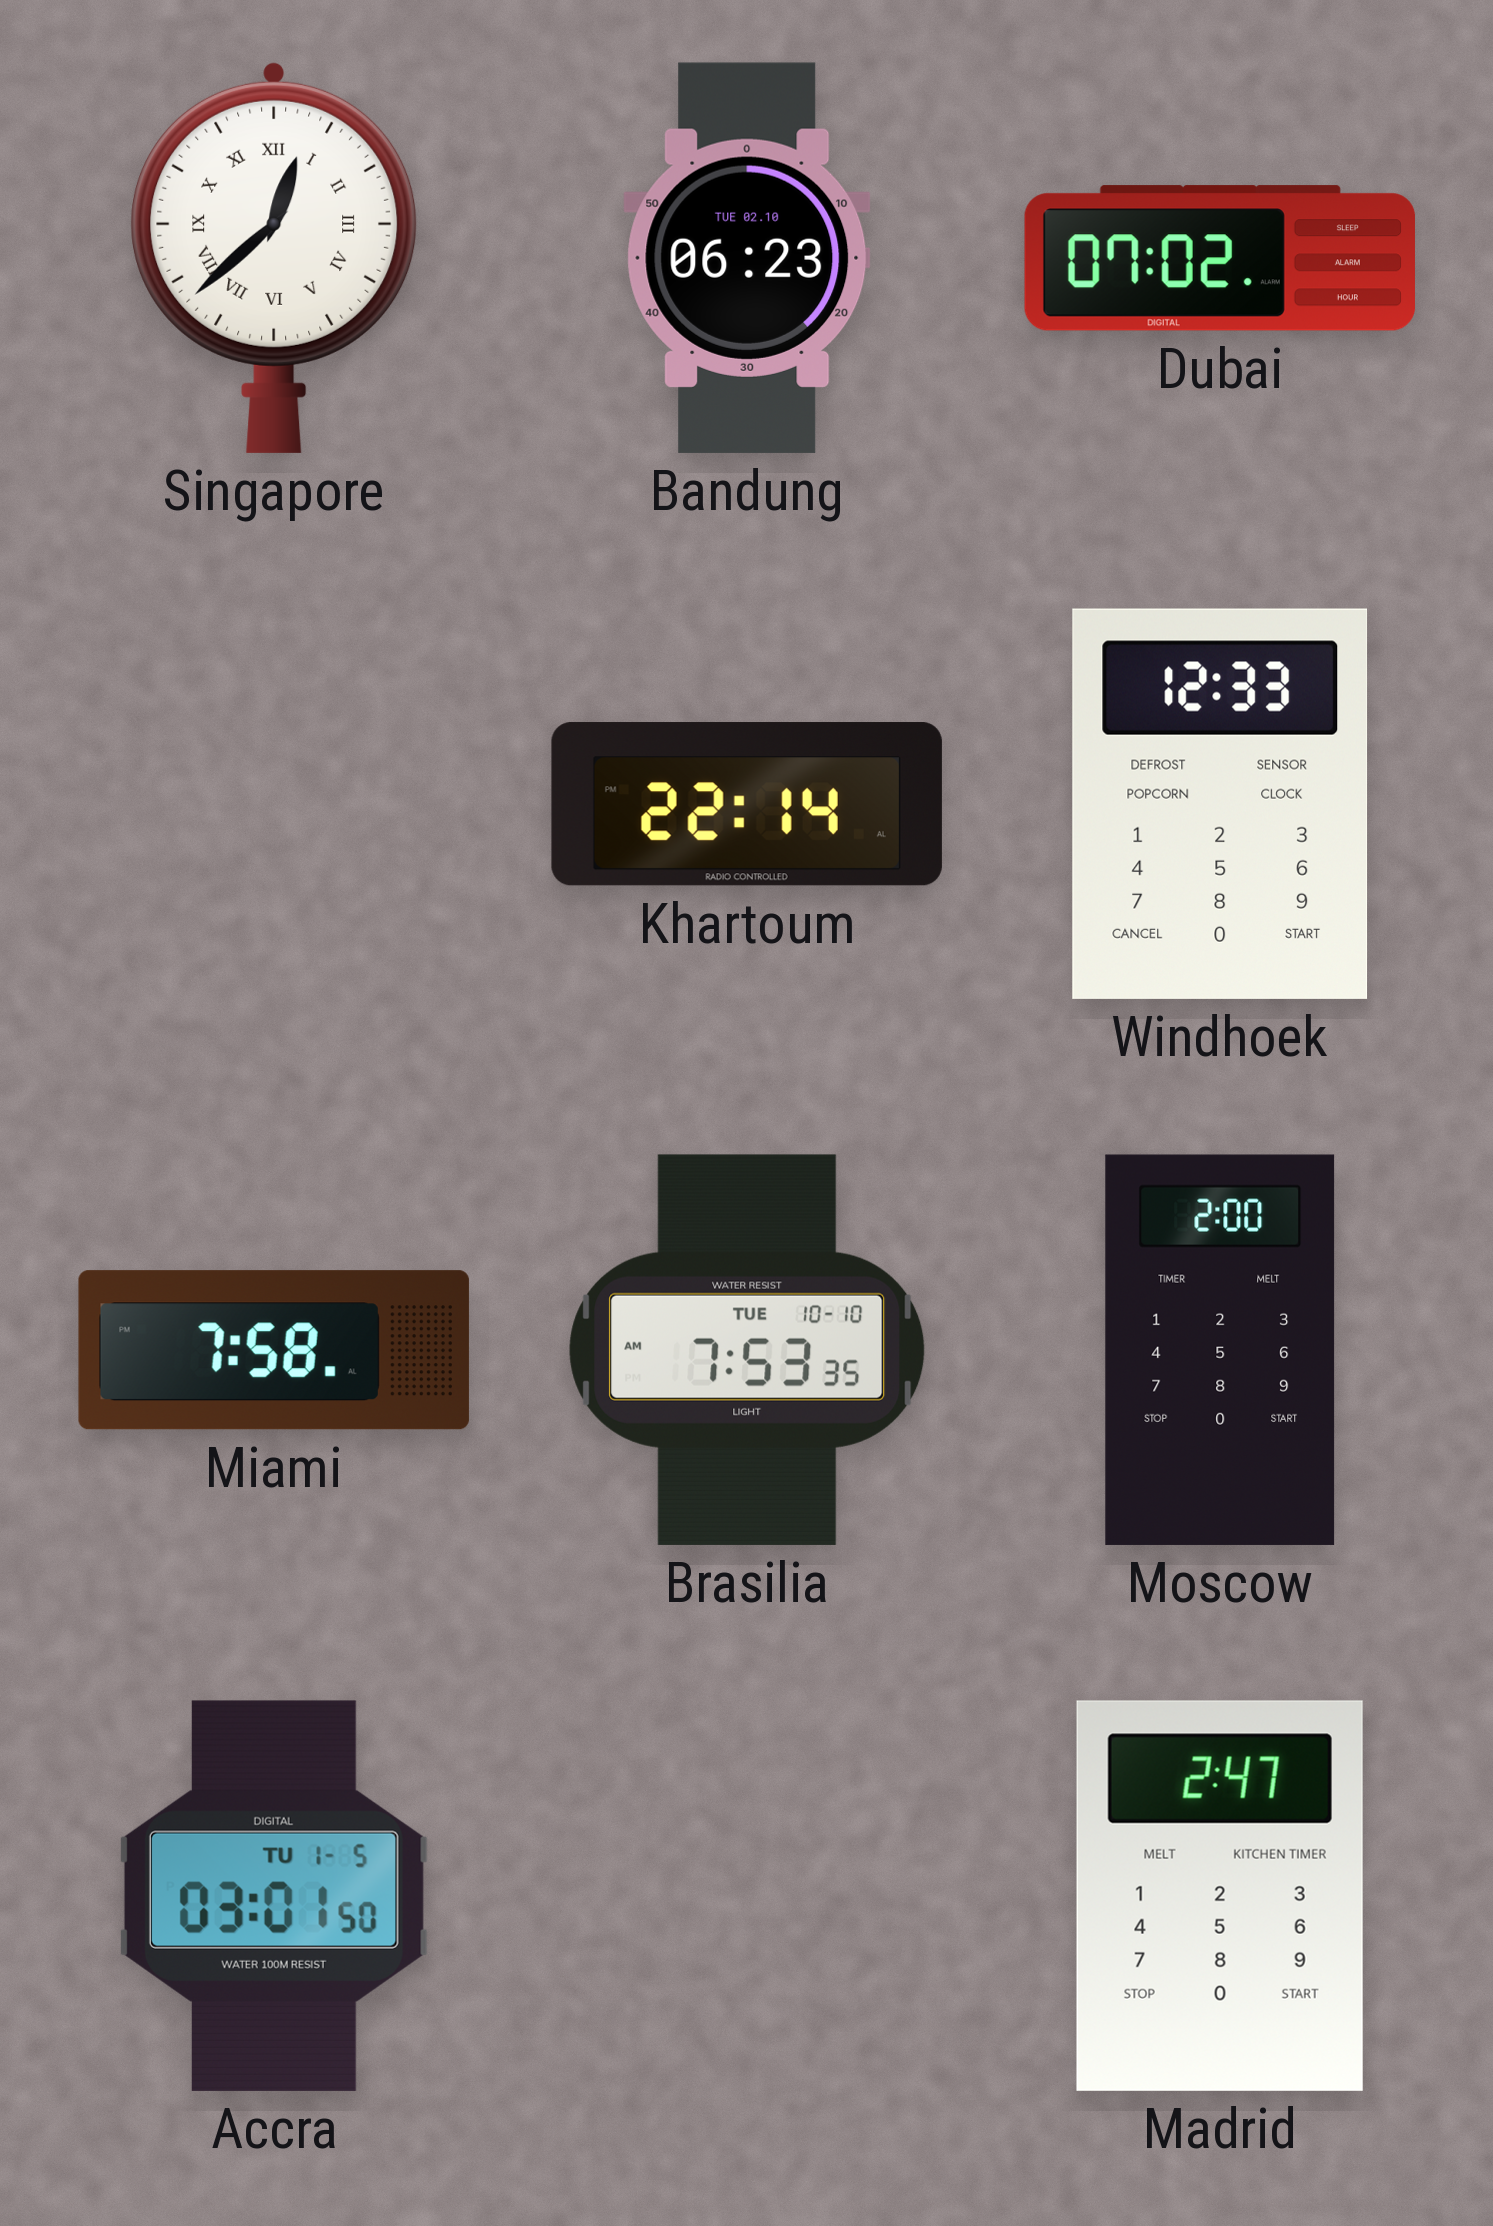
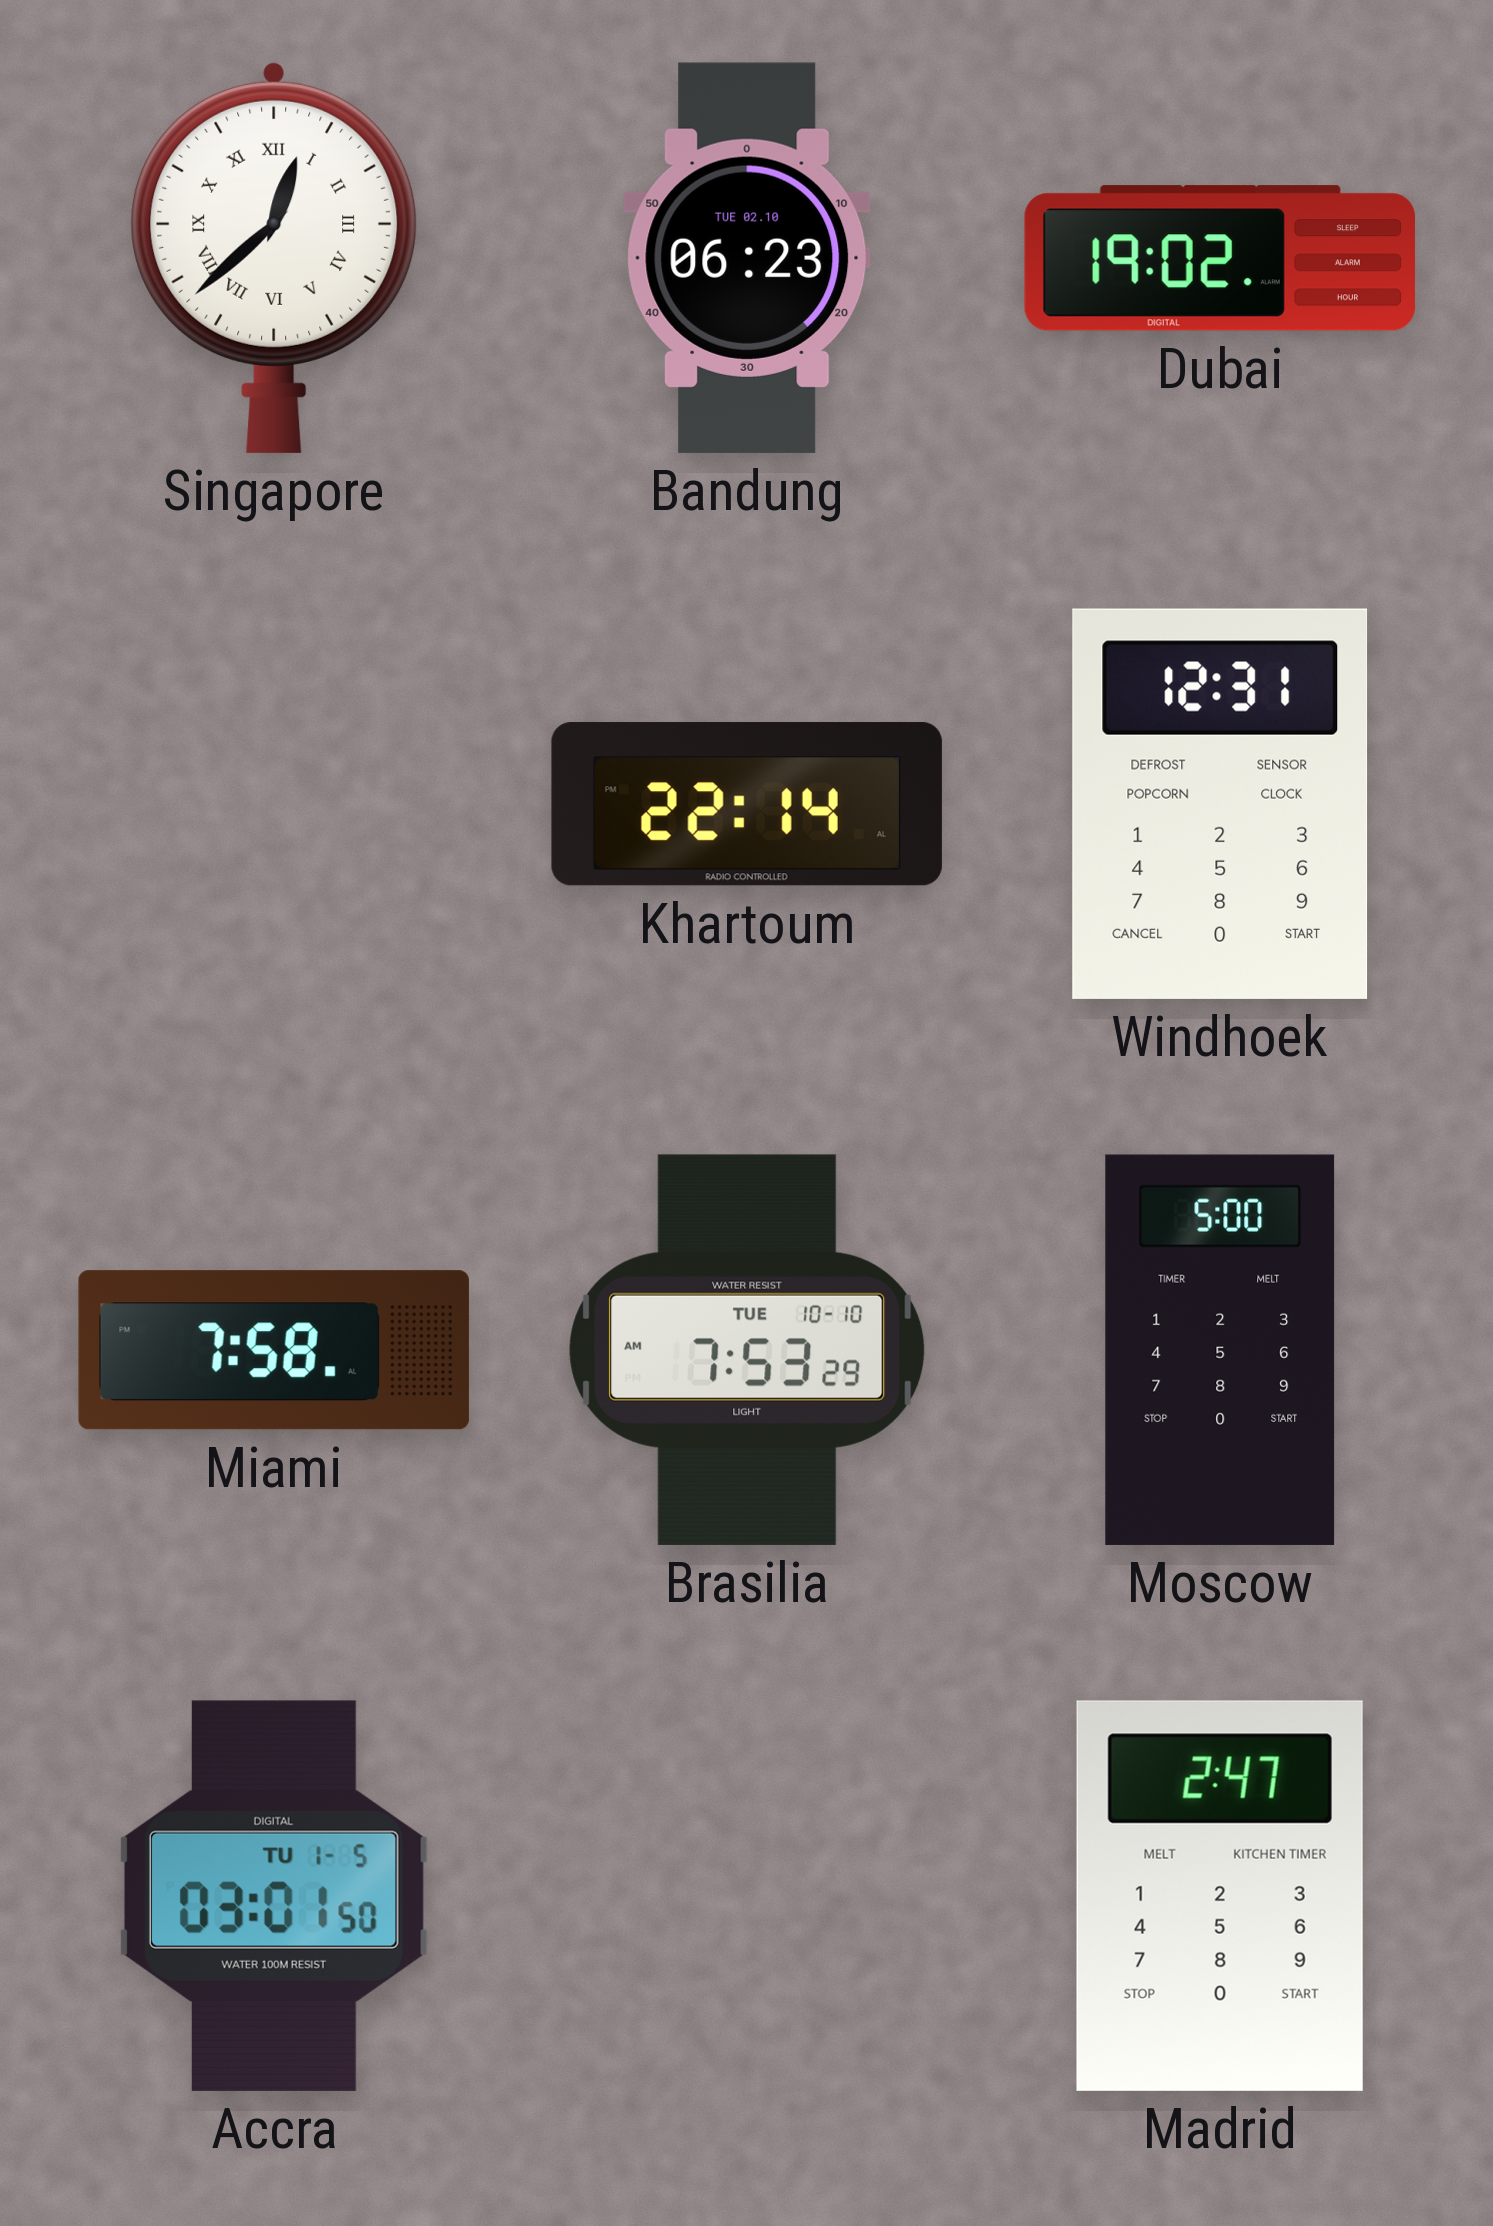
Dubai: 07:02 -> 19:02
Windhoek: 12:33 -> 12:31
Brasilia: 7:53:35 AM -> 7:53:29 AM
Moscow: 2:00 -> 5:00
